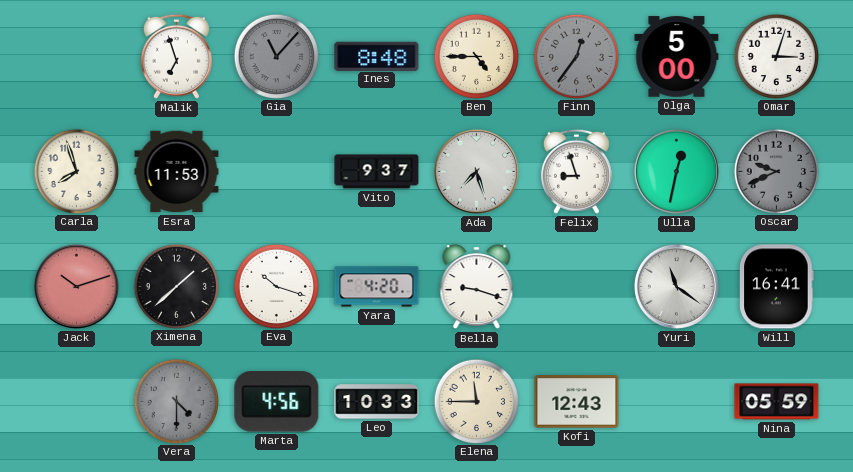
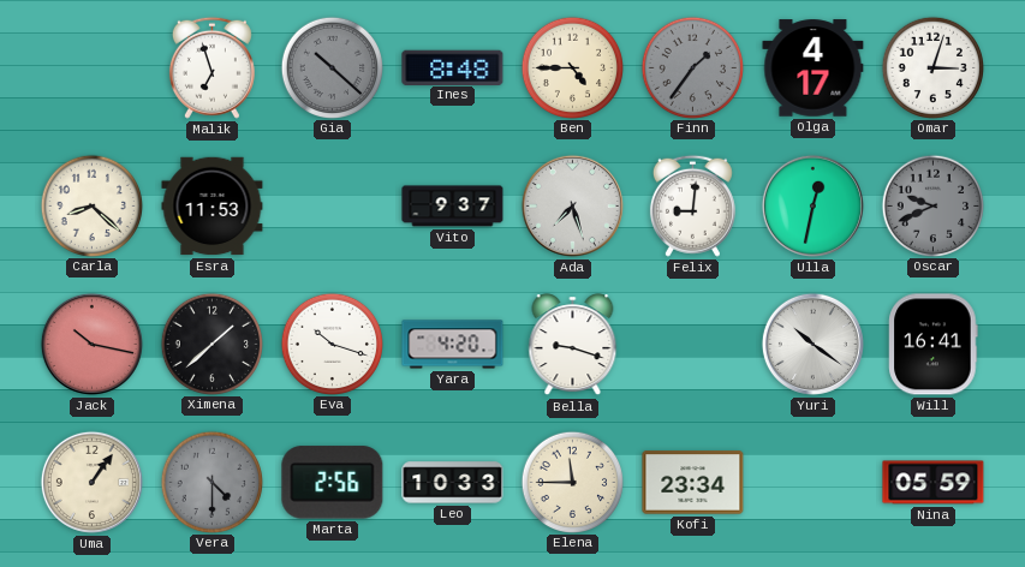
Gia: 11:07 -> 10:22
Finn: 12:36 -> 1:36
Olga: 5:00 -> 4:17
Carla: 7:57 -> 8:22
Felix: 8:57 -> 9:01
Jack: 10:12 -> 10:17
Yuri: 11:21 -> 10:21
Uma: none -> 1:06
Marta: 4:56 -> 2:56
Kofi: 12:43 -> 23:34
